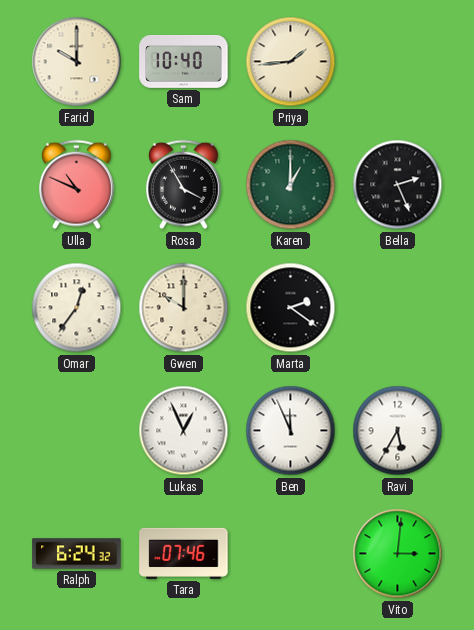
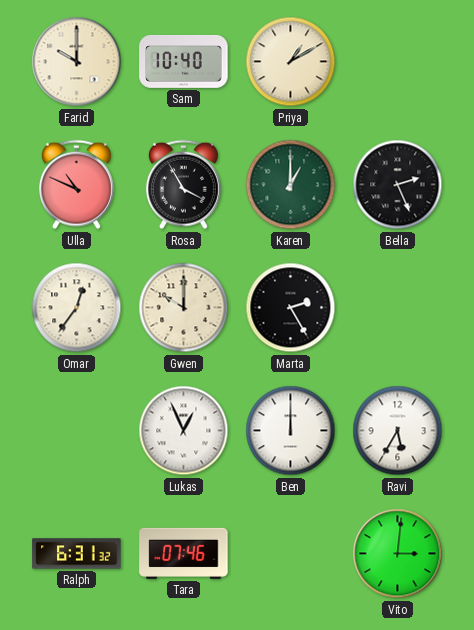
Priya: 1:44 -> 1:10
Marta: 2:21 -> 2:25
Ben: 11:56 -> 12:00
Ralph: 6:24 -> 6:31
